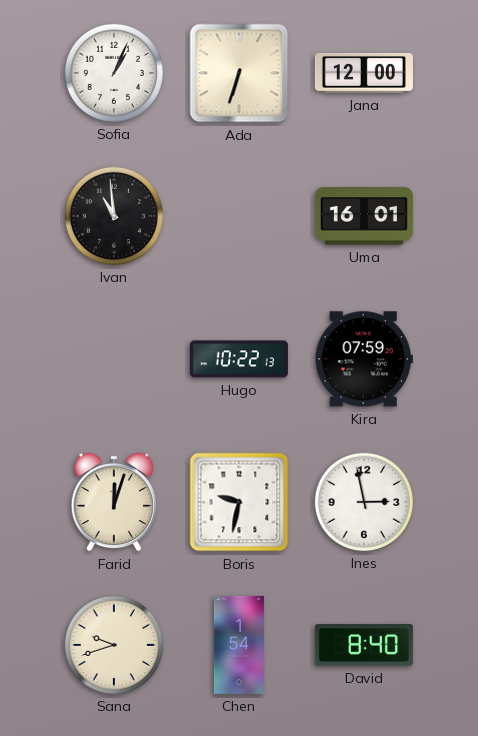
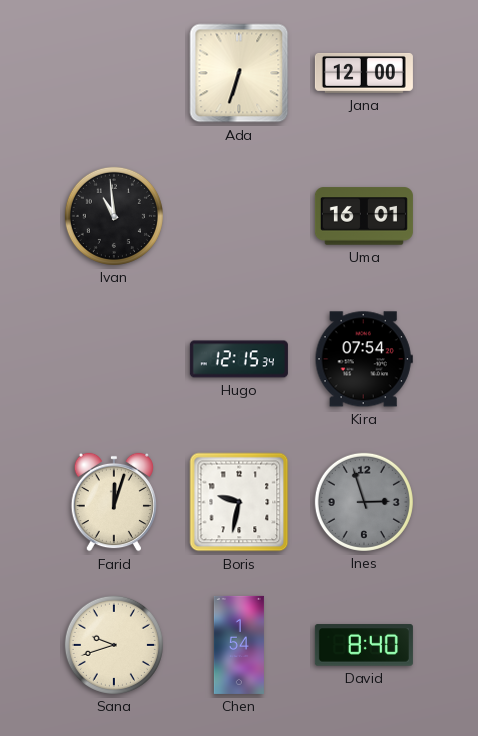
Sofia: 1:04 -> none
Hugo: 10:22 -> 12:15
Kira: 07:59 -> 07:54
Ines: 2:58 -> 2:57
Ines dial: white -> grey
